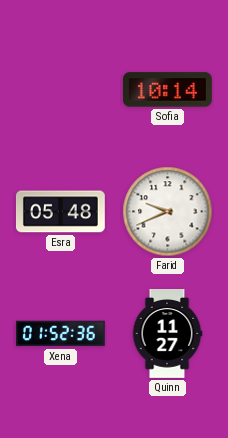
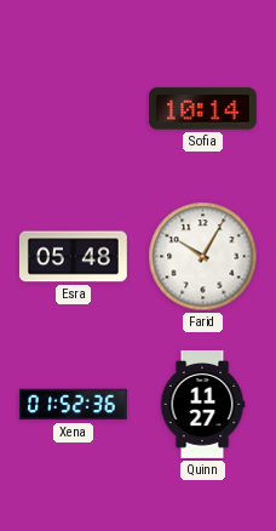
Farid: 9:41 -> 10:05
